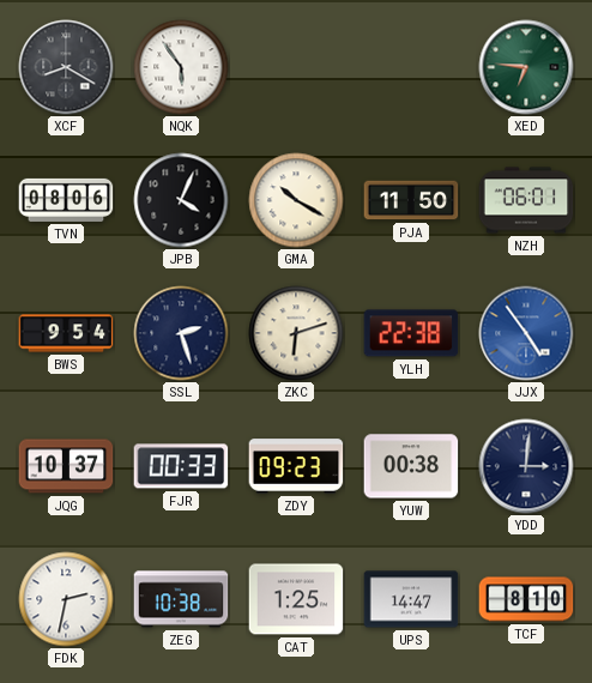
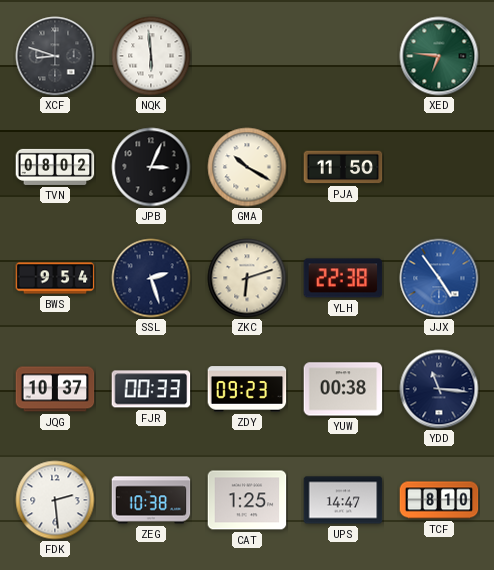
XCF: 8:20 -> 8:48
NQK: 5:54 -> 5:59
TVN: 08:06 -> 08:02
JPB: 4:04 -> 3:04
NZH: 06:01 -> none
YDD: 3:01 -> 11:16
FDK: 2:32 -> 2:29
